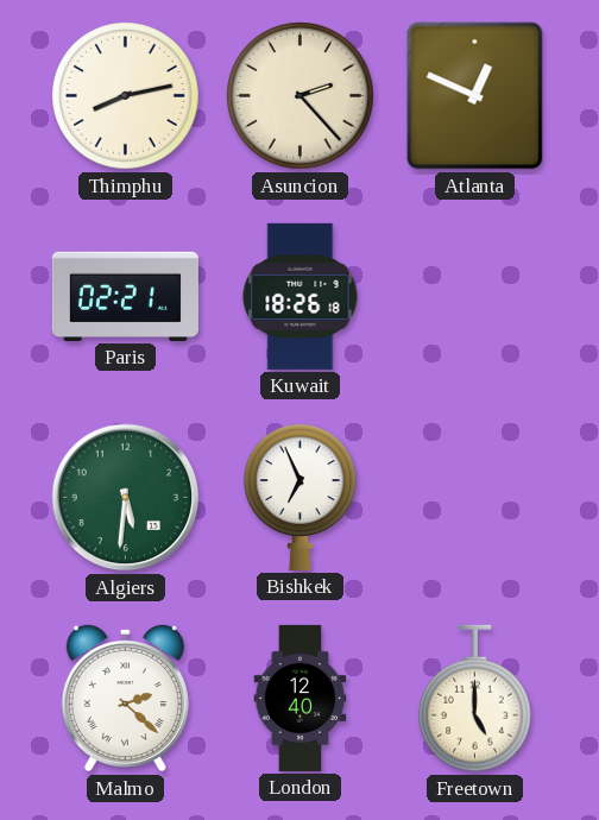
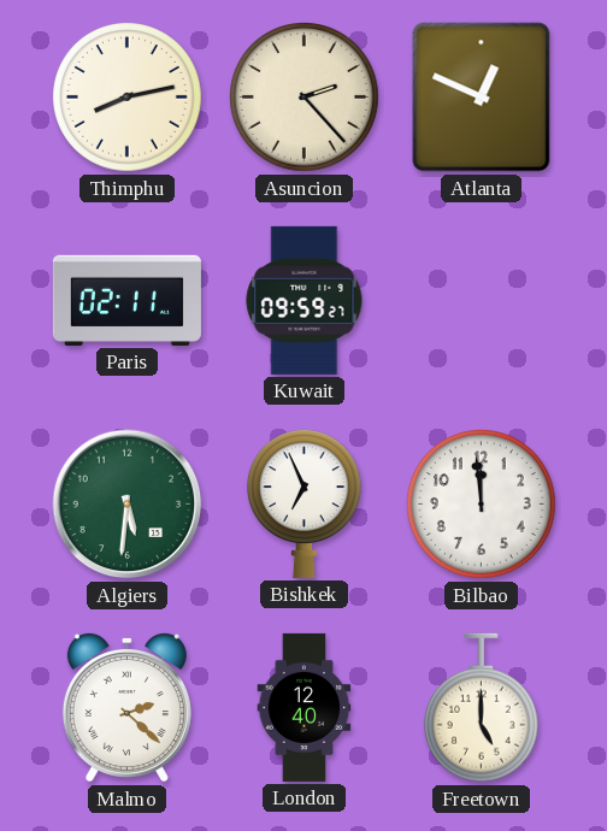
Paris: 02:21 -> 02:11
Kuwait: 18:26 -> 09:59
Bilbao: none -> 11:59
